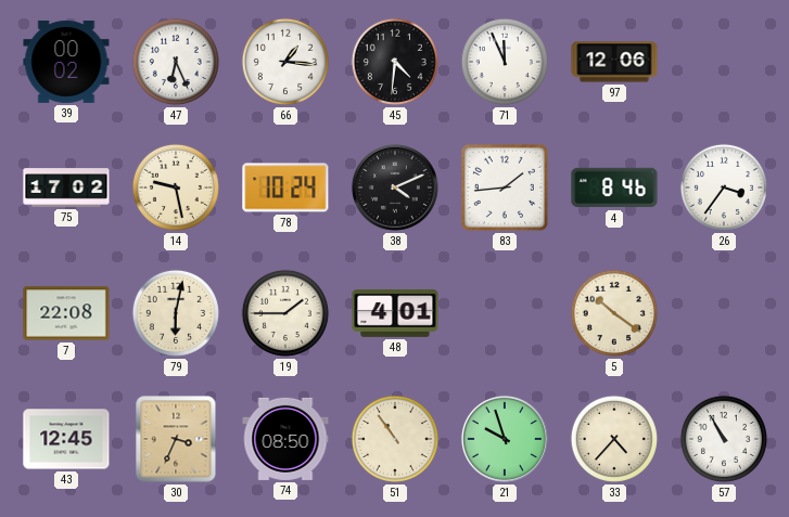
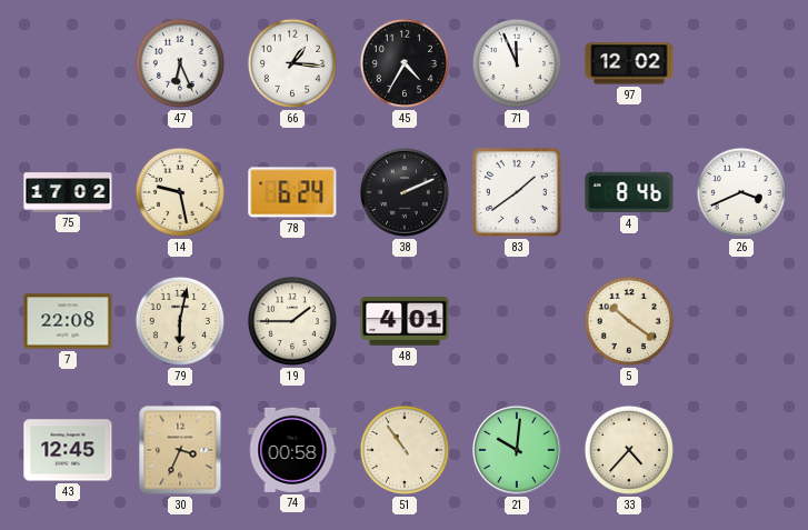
39: 00:02 -> none
45: 4:31 -> 4:35
97: 12:06 -> 12:02
78: 10:24 -> 6:24
38: 4:11 -> 2:11
83: 1:44 -> 1:39
26: 3:36 -> 3:41
74: 08:50 -> 00:58
21: 9:57 -> 10:01
57: 10:55 -> none
